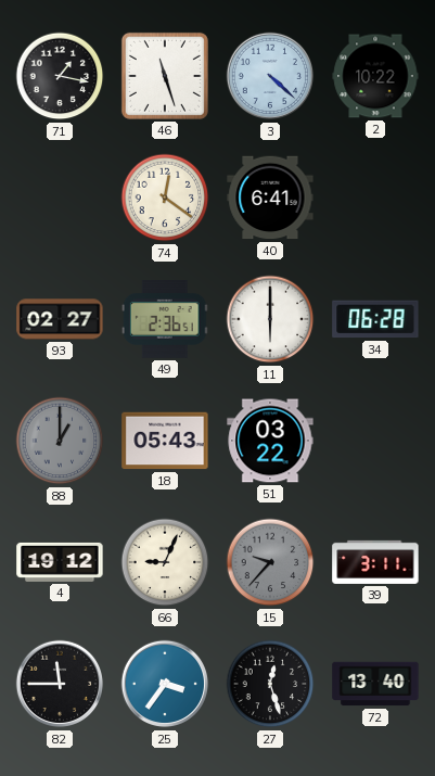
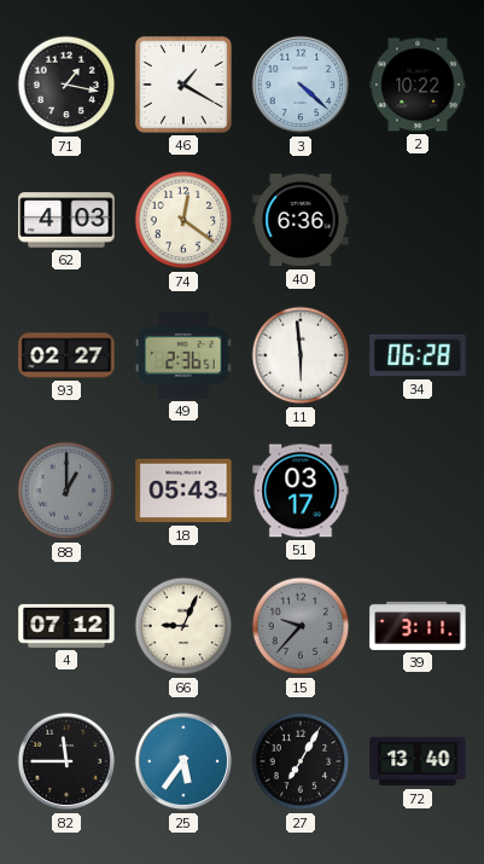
46: 11:27 -> 1:20
62: none -> 4:03
40: 6:41 -> 6:36
11: 6:00 -> 5:59
51: 03:22 -> 03:17
4: 19:12 -> 07:12
25: 3:36 -> 5:36
27: 12:27 -> 7:05
